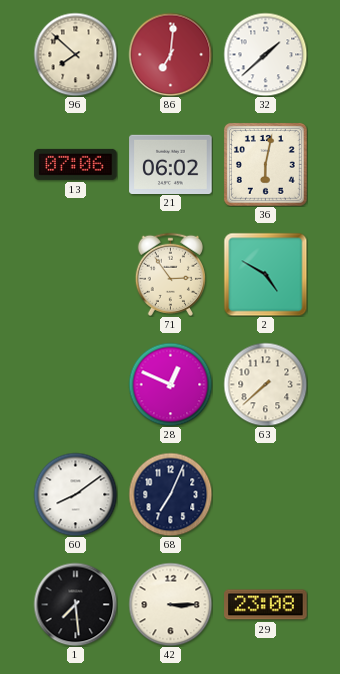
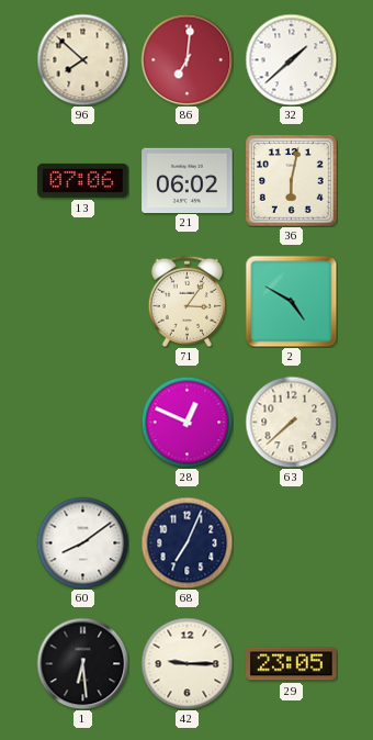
71: 2:54 -> 3:06
1: 7:29 -> 6:29
42: 3:15 -> 9:15
29: 23:08 -> 23:05
